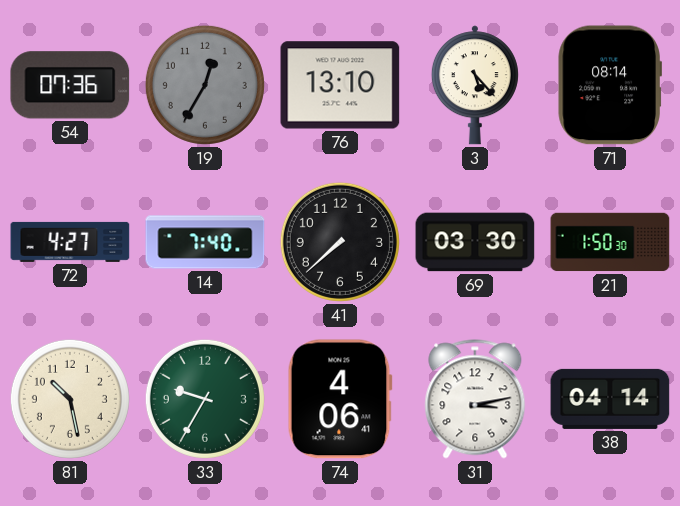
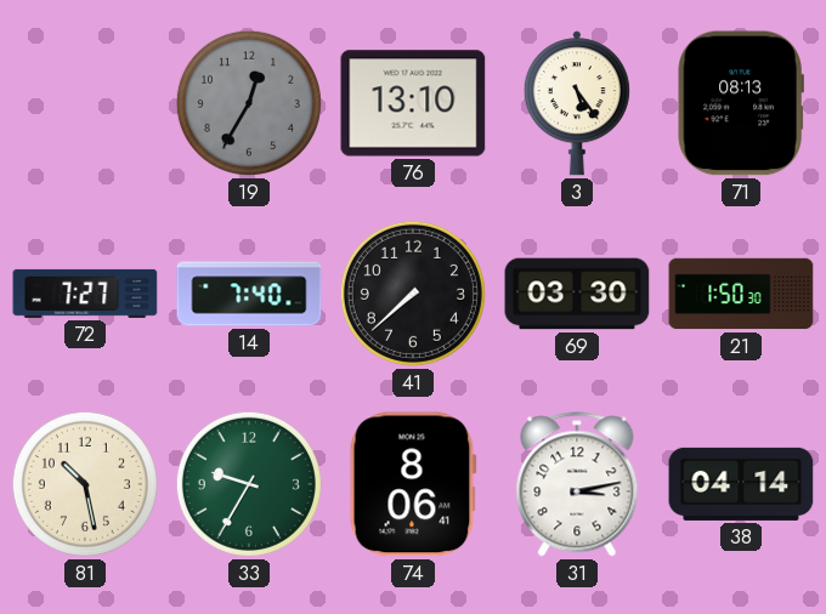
54: 07:36 -> none
3: 5:23 -> 5:24
71: 08:14 -> 08:13
72: 4:27 -> 7:27
74: 4:06 -> 8:06
